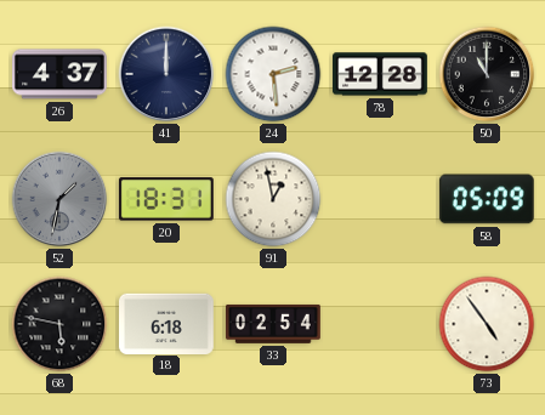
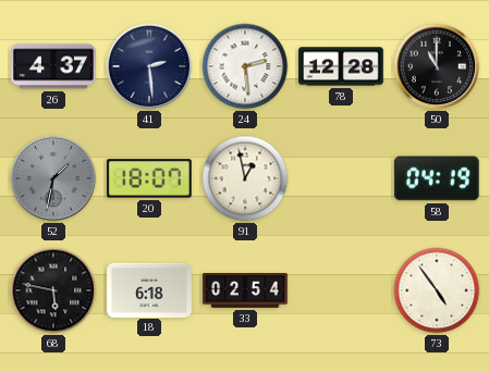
41: 12:00 -> 2:29
20: 18:31 -> 18:07
58: 05:09 -> 04:19
